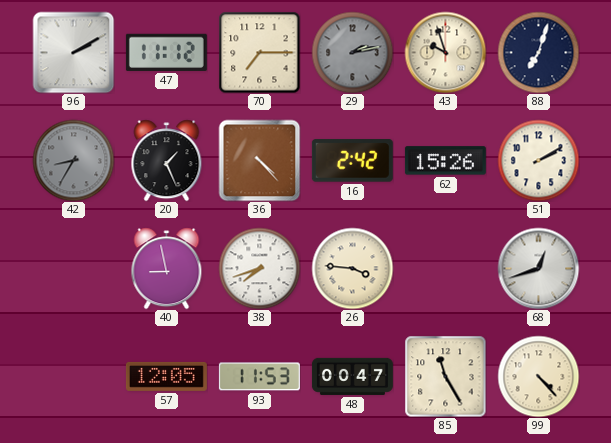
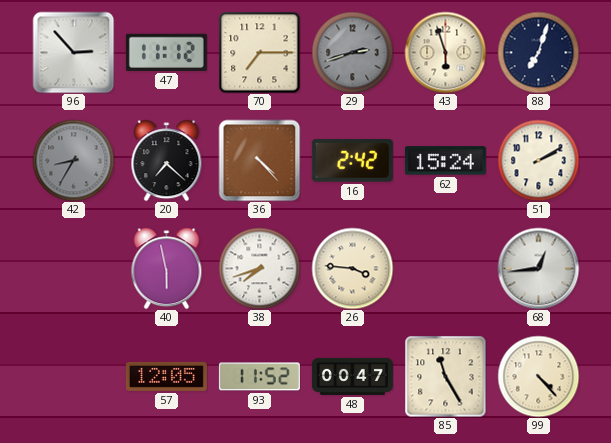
96: 2:10 -> 2:53
29: 2:13 -> 2:42
43: 9:57 -> 5:57
20: 1:26 -> 7:22
62: 15:26 -> 15:24
40: 8:58 -> 5:58
68: 12:42 -> 12:44
93: 11:53 -> 11:52
